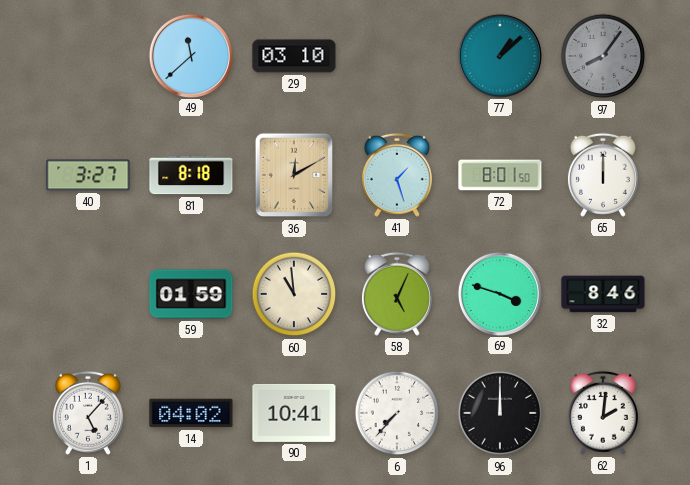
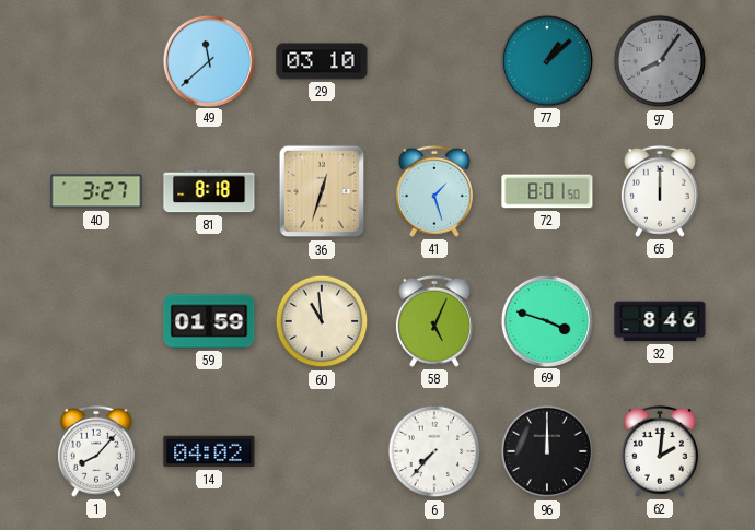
36: 12:10 -> 12:33
1: 5:07 -> 8:07
90: 10:41 -> none
